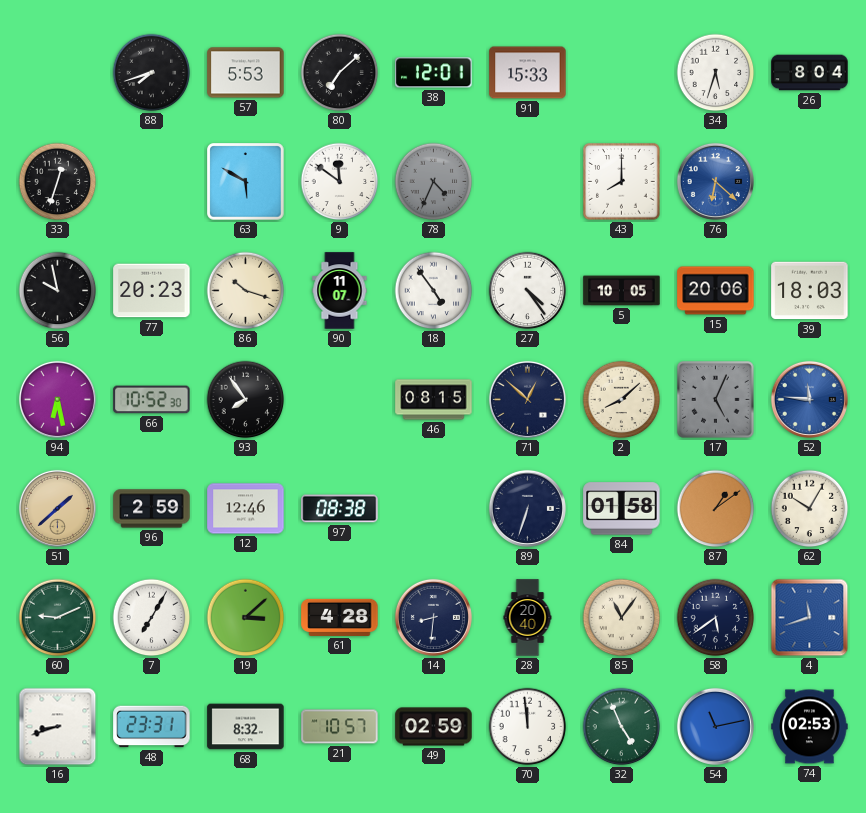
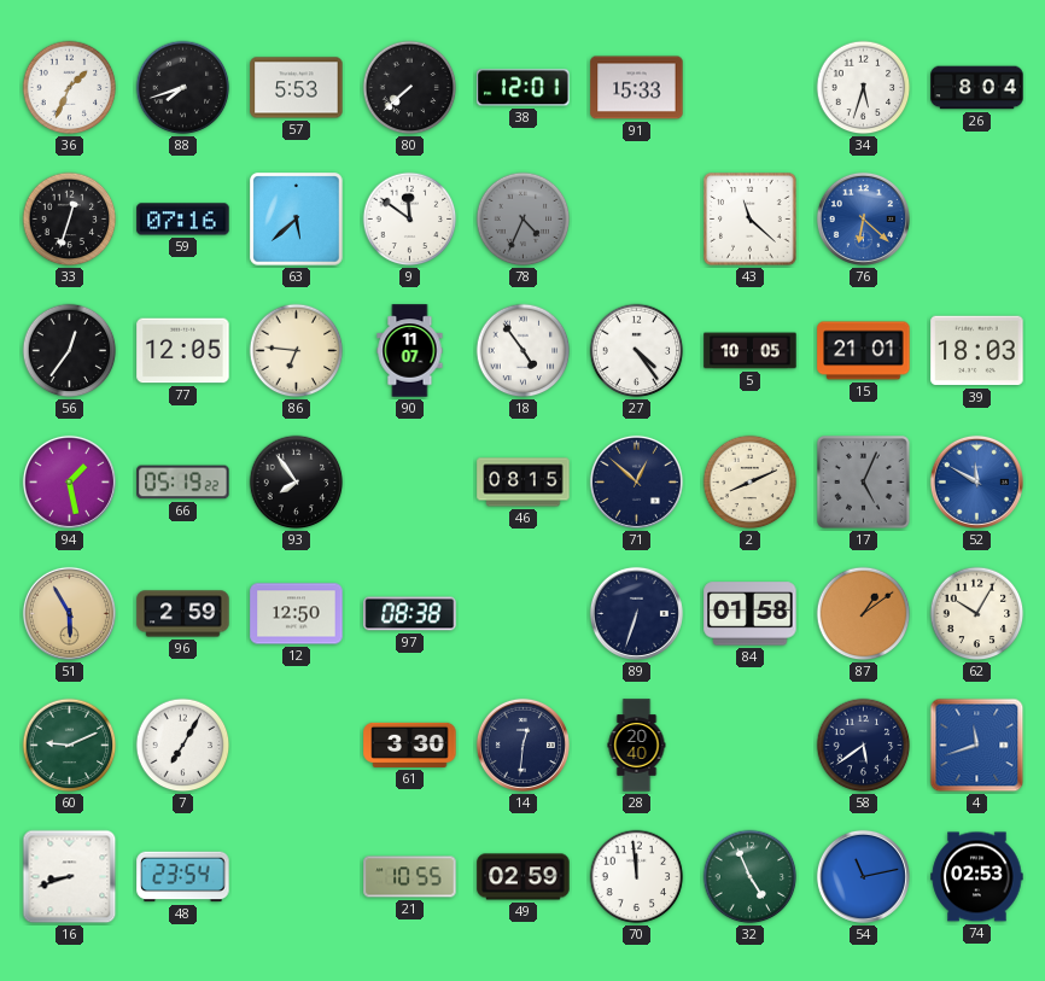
36: none -> 1:34
80: 7:08 -> 7:38
59: none -> 07:16
63: 5:50 -> 5:38
43: 8:00 -> 11:22
56: 9:58 -> 12:36
77: 20:23 -> 12:05
86: 10:18 -> 6:46
15: 20:06 -> 21:01
94: 6:28 -> 1:28
66: 10:52 -> 05:19
2: 8:08 -> 8:11
52: 11:46 -> 11:50
51: 1:38 -> 5:55
12: 12:46 -> 12:50
19: 3:08 -> none
61: 4:28 -> 3:30
14: 8:31 -> 12:31
85: 11:06 -> none
48: 23:31 -> 23:54
68: 8:32 -> none
21: 10:57 -> 10:55
